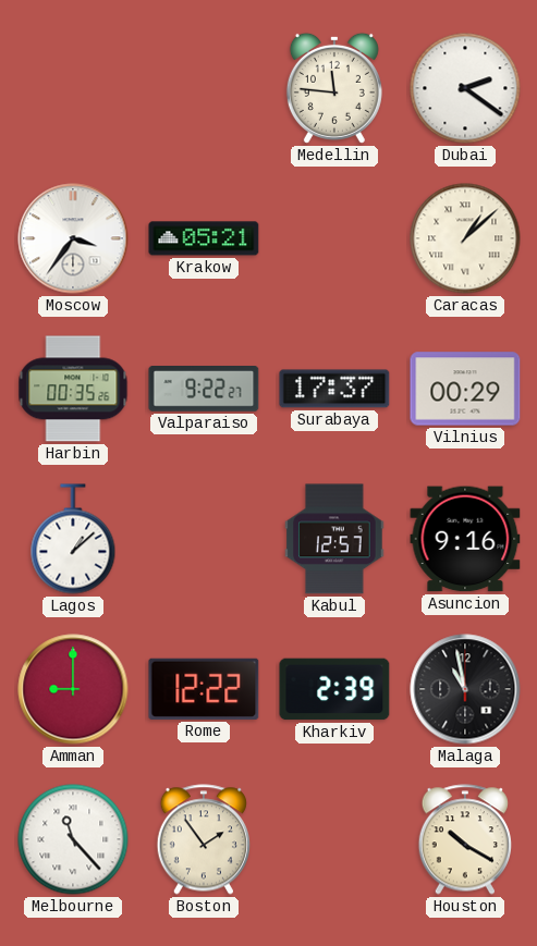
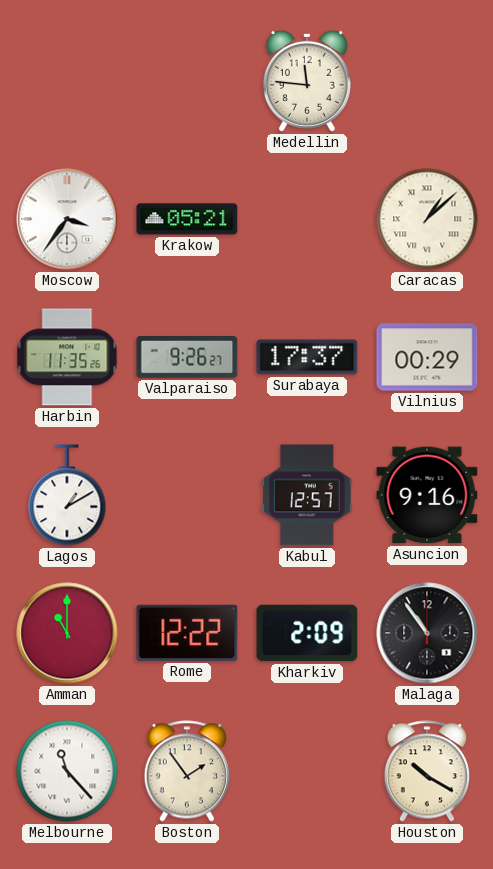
Dubai: 2:21 -> none
Harbin: 00:35 -> 11:35
Valparaiso: 9:22 -> 9:26
Lagos: 1:08 -> 1:10
Amman: 9:00 -> 11:00
Kharkiv: 2:39 -> 2:09
Malaga: 10:58 -> 10:54
